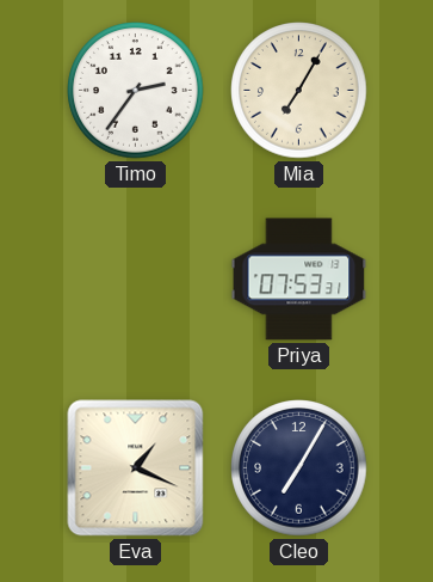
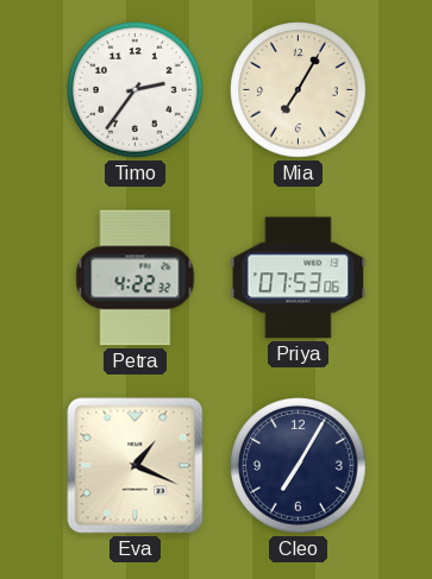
Petra: none -> 4:22
Priya: 07:53:31 -> 07:53:06
